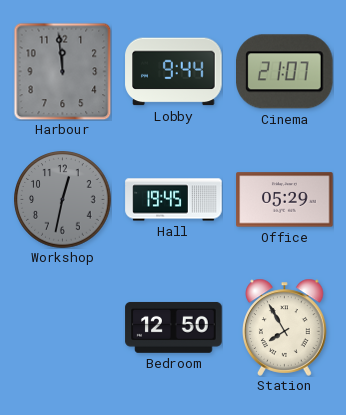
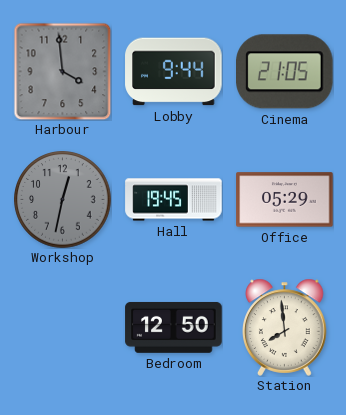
Harbour: 11:59 -> 3:59
Cinema: 21:07 -> 21:05
Station: 7:55 -> 7:59
